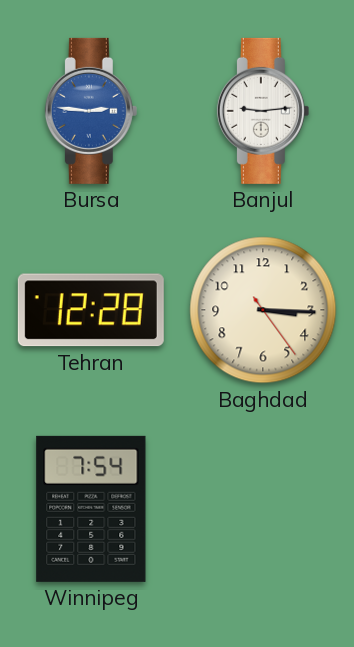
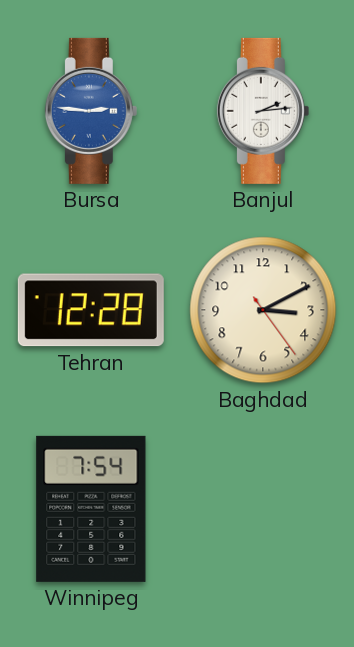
Banjul: 9:14 -> 2:14
Baghdad: 3:15 -> 3:10
